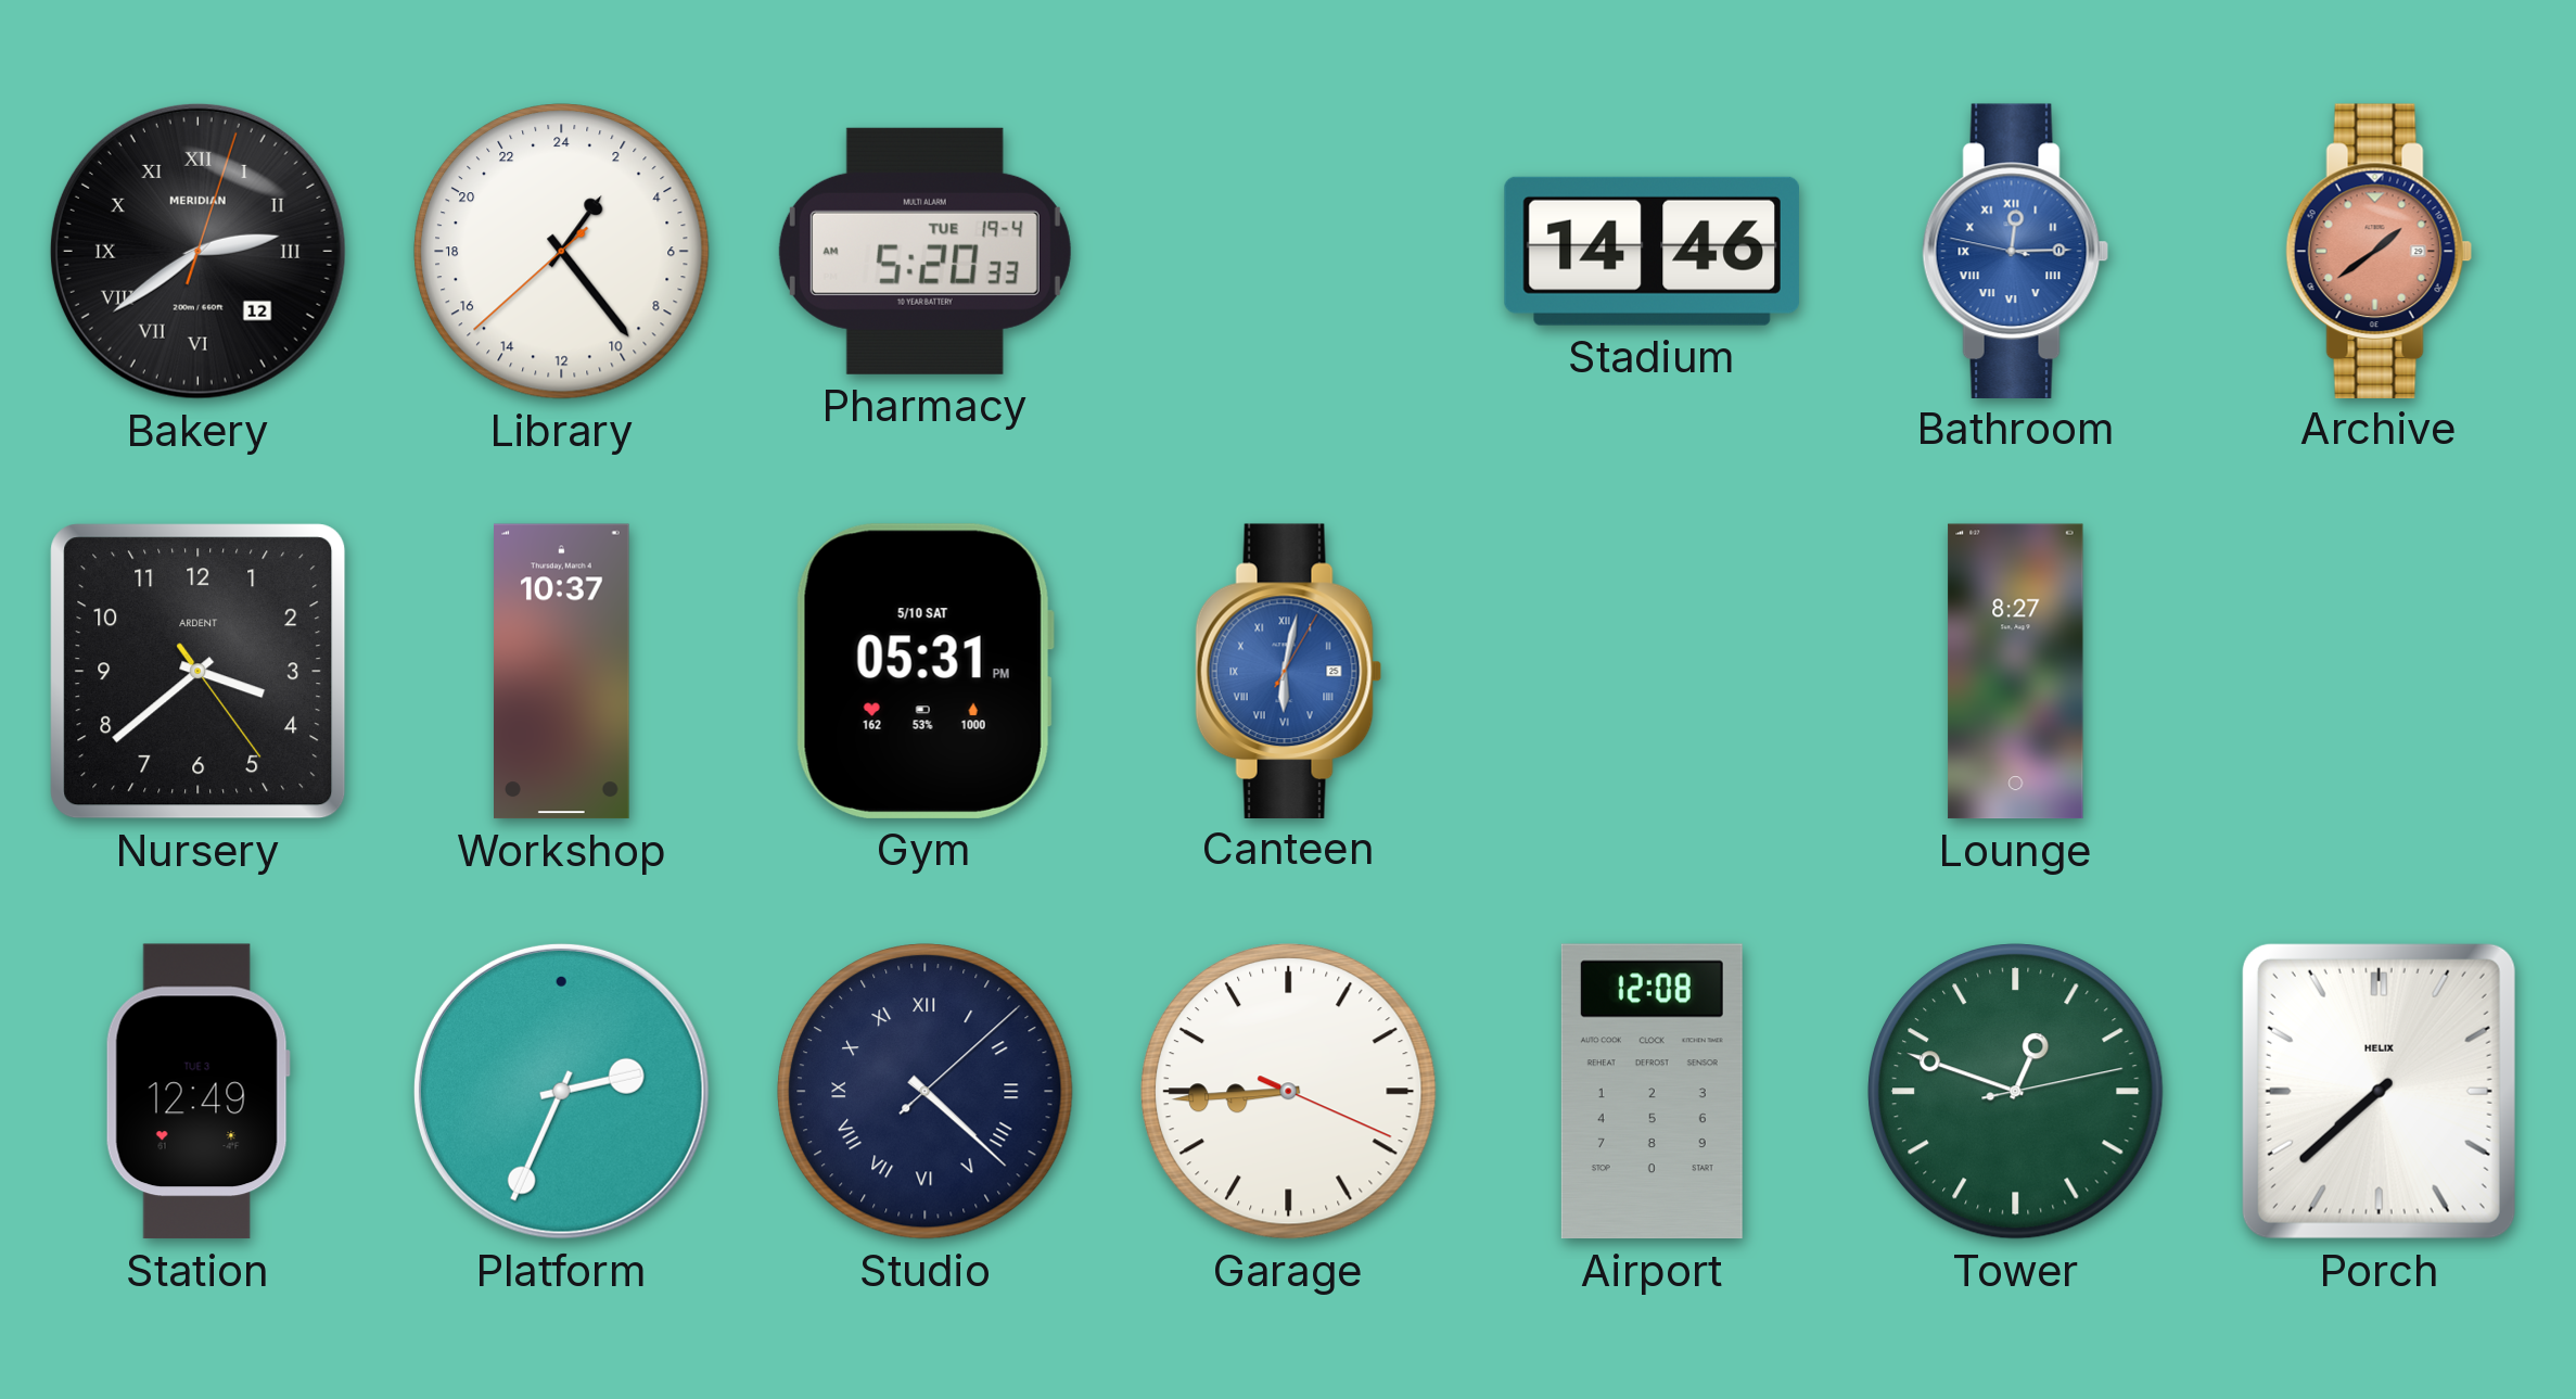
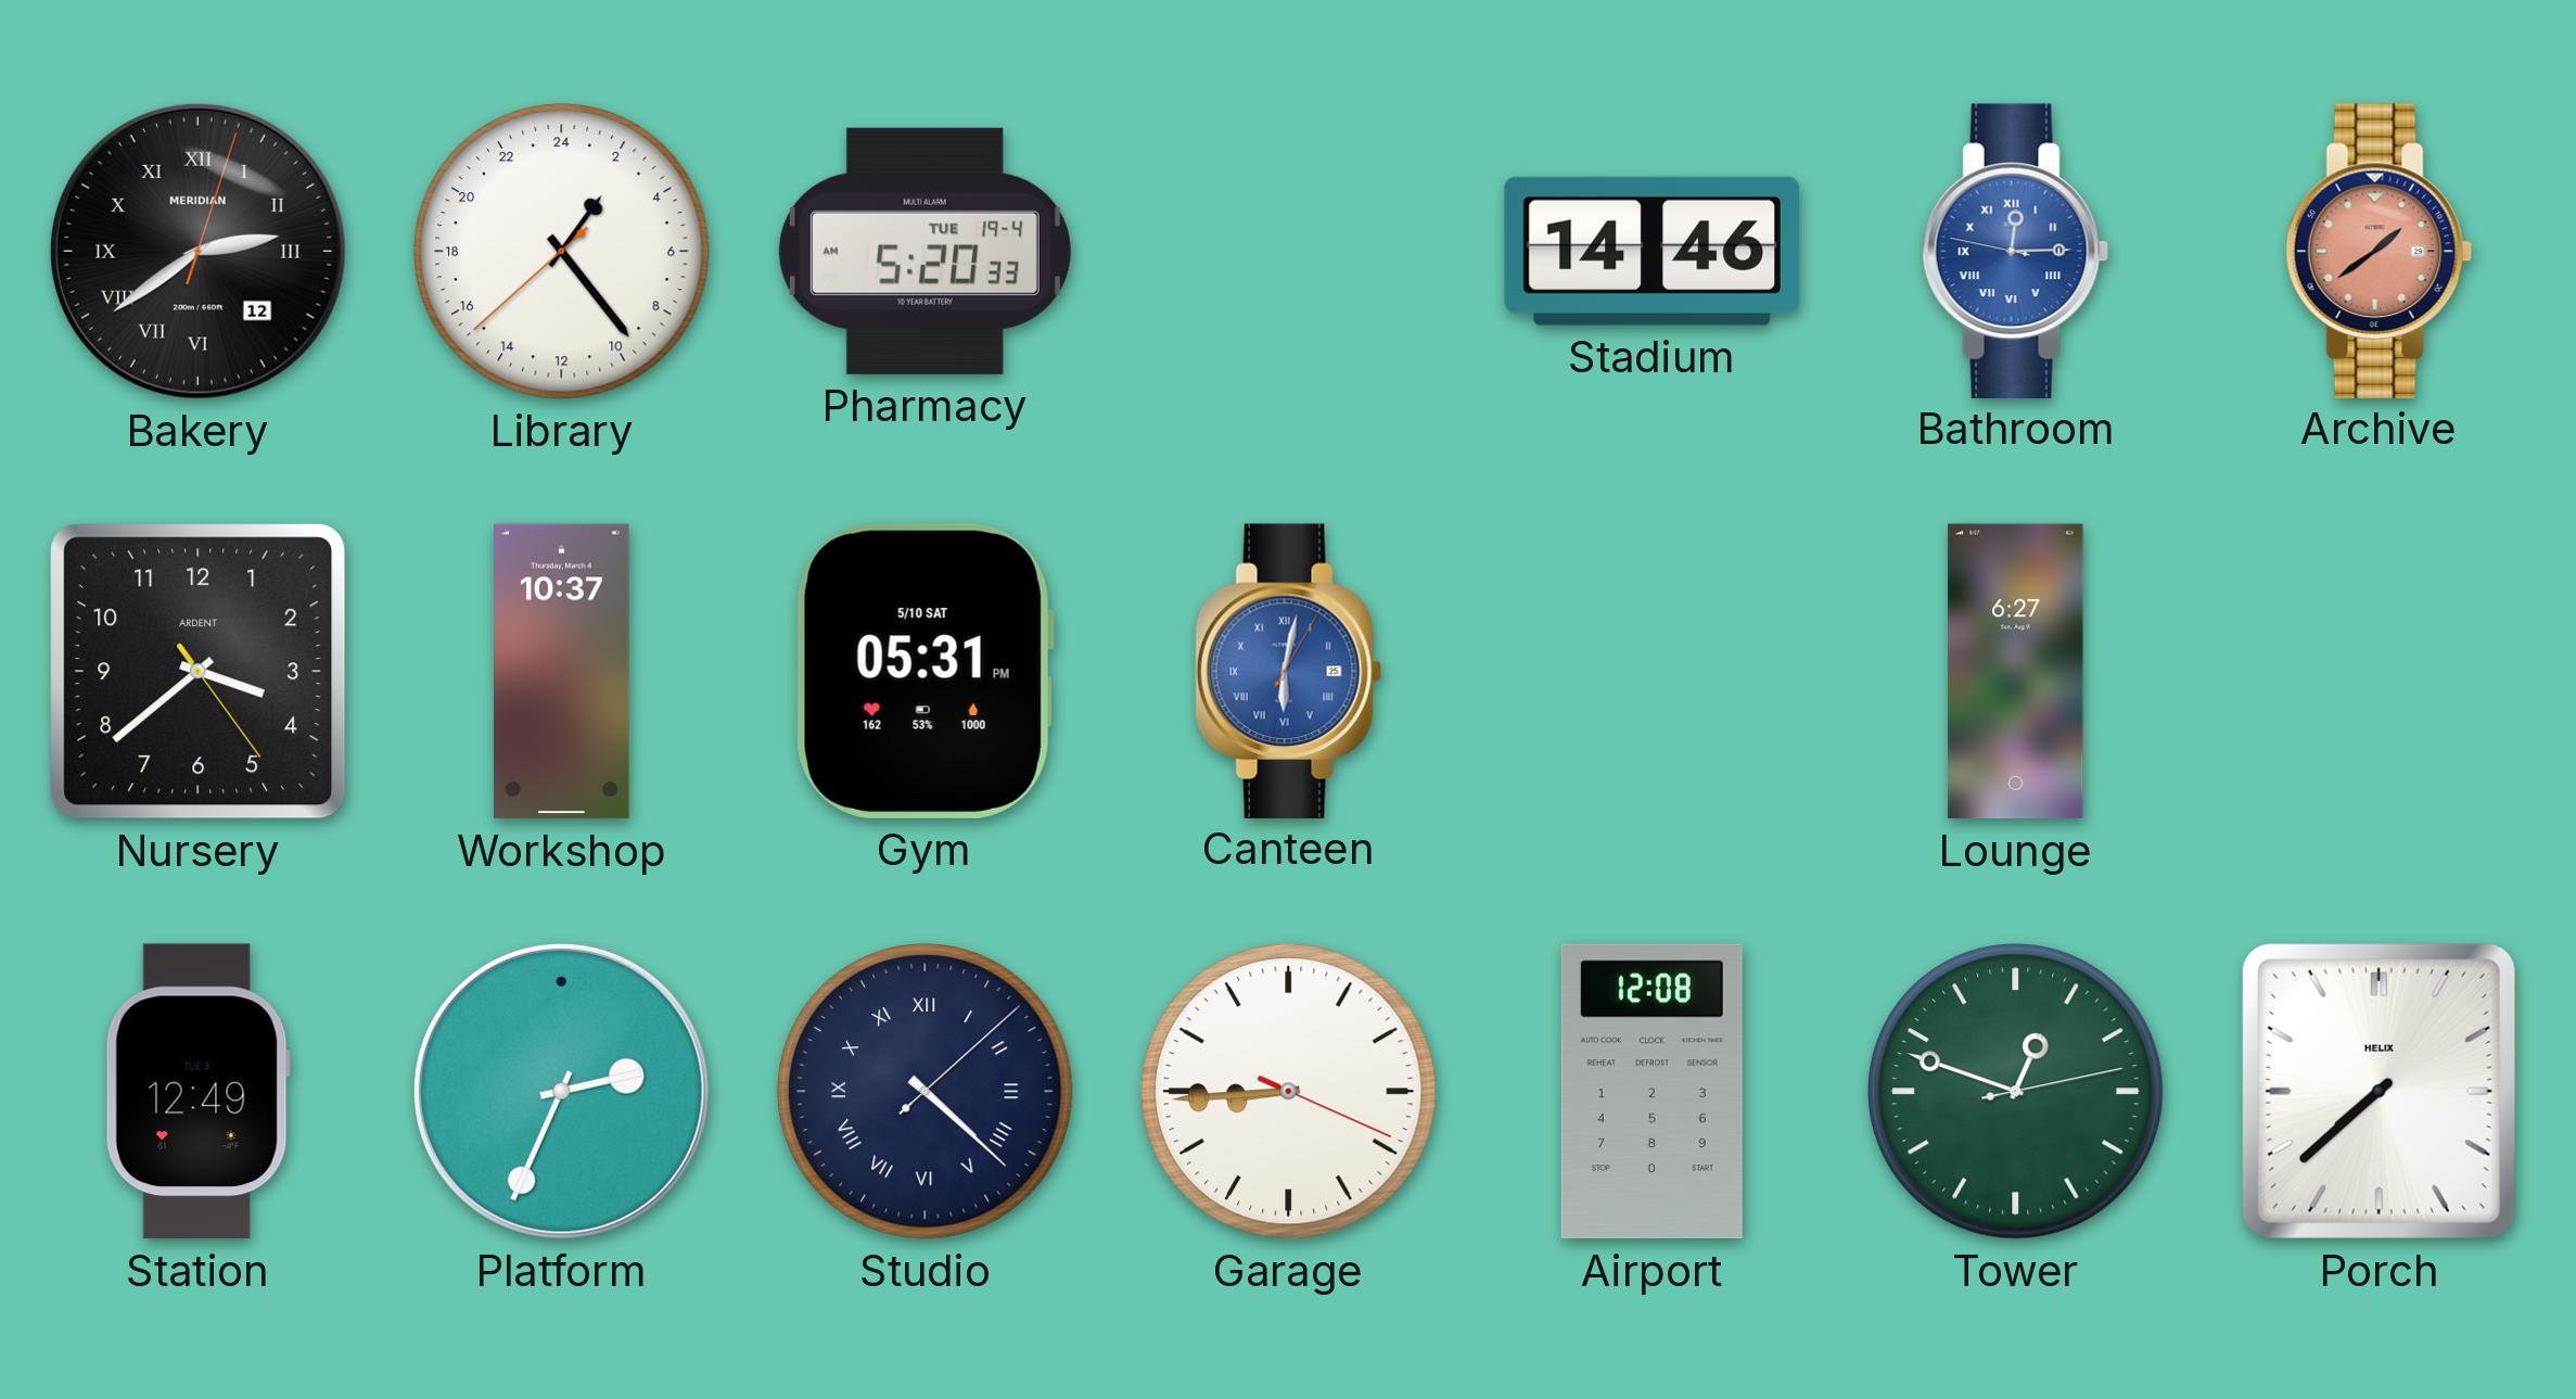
Lounge: 8:27 -> 6:27
